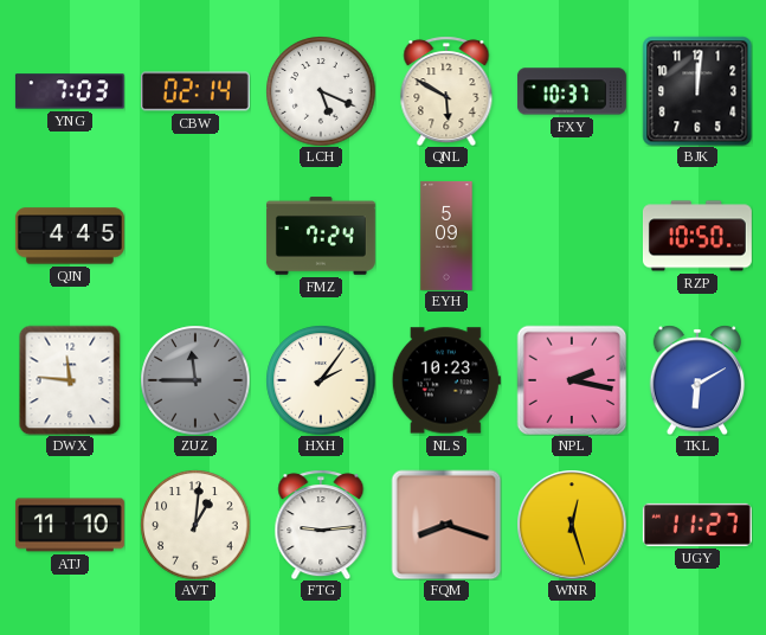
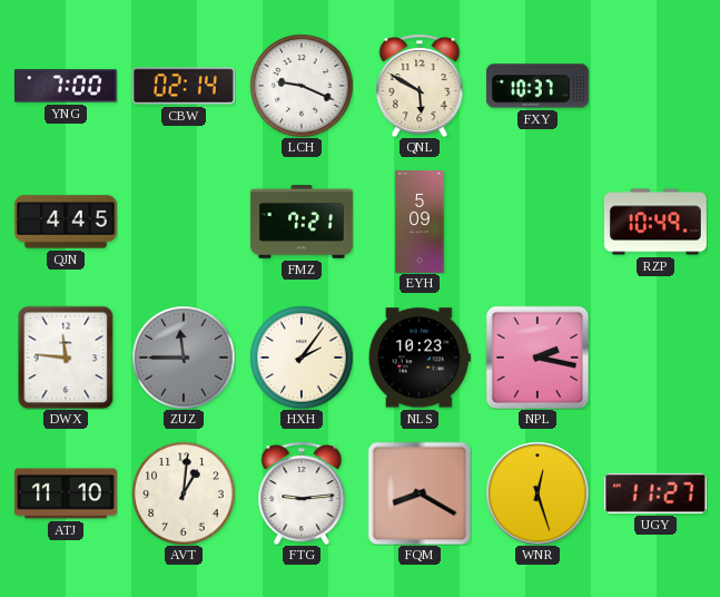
YNG: 7:03 -> 7:00
LCH: 5:19 -> 9:19
BJK: 12:01 -> none
FMZ: 7:24 -> 7:21
RZP: 10:50 -> 10:49
TKL: 6:10 -> none
FQM: 8:18 -> 8:20
